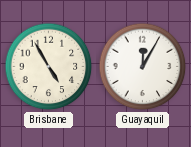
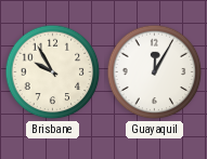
Brisbane: 4:55 -> 9:55
